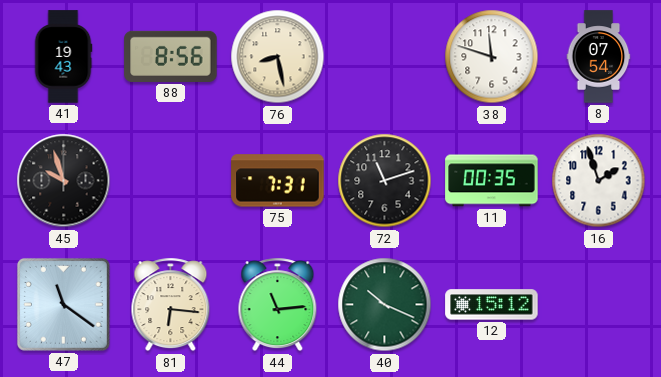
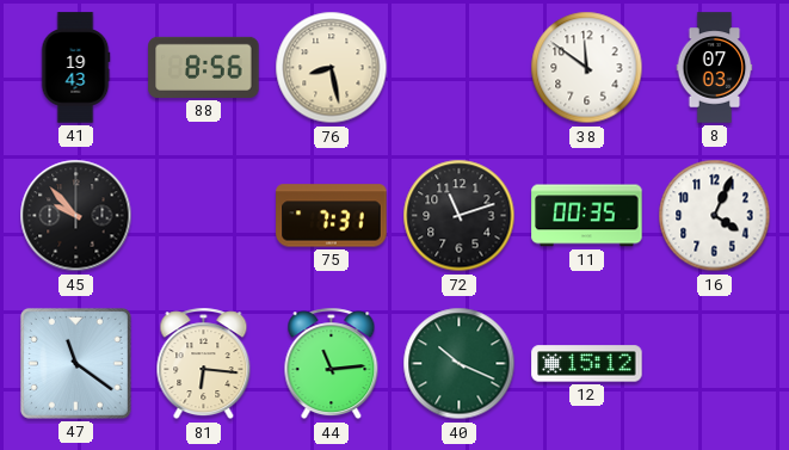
38: 11:48 -> 11:51
8: 07:54 -> 07:03
45: 9:57 -> 9:53
16: 1:57 -> 4:04
